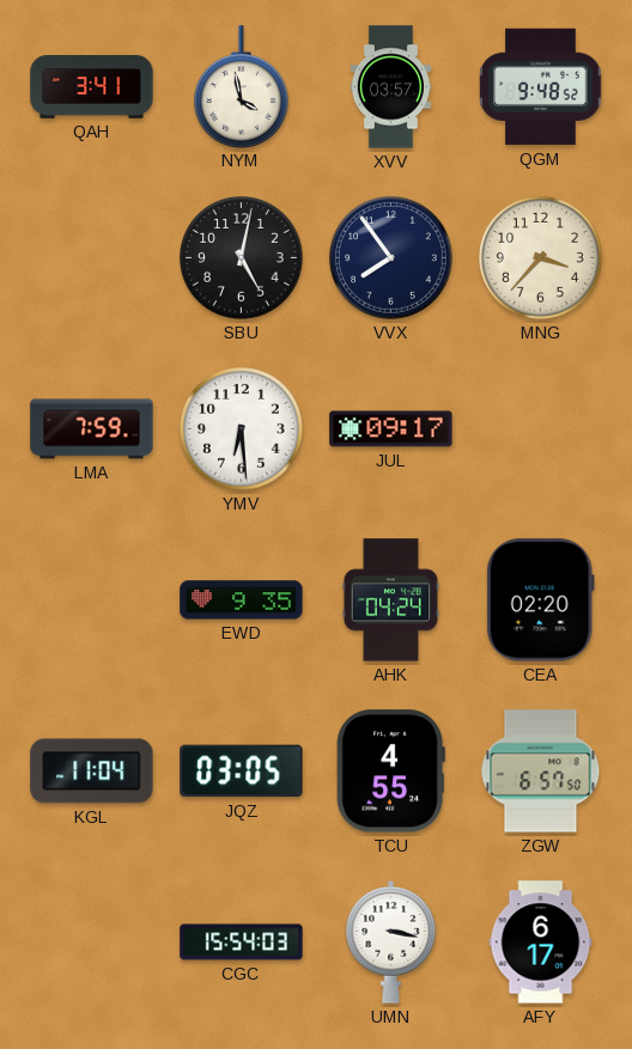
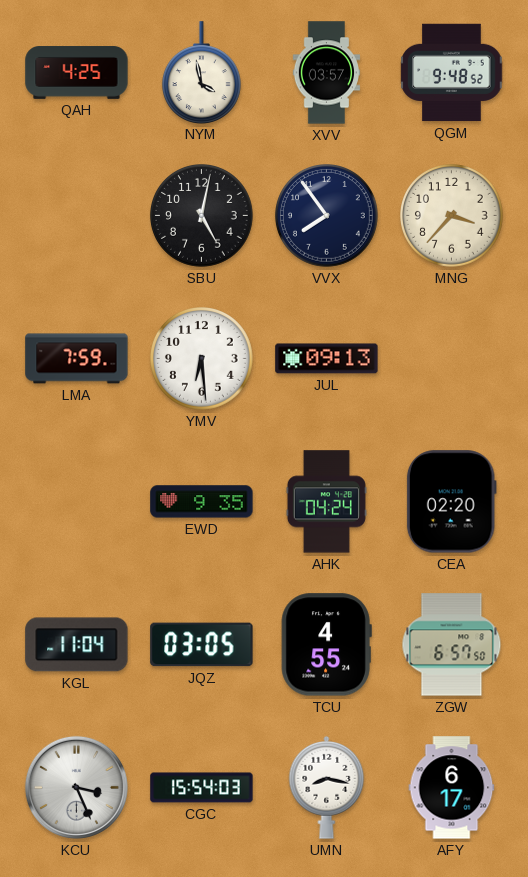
QAH: 3:41 -> 4:25
JUL: 09:17 -> 09:13
KCU: none -> 3:26
UMN: 3:17 -> 8:17
